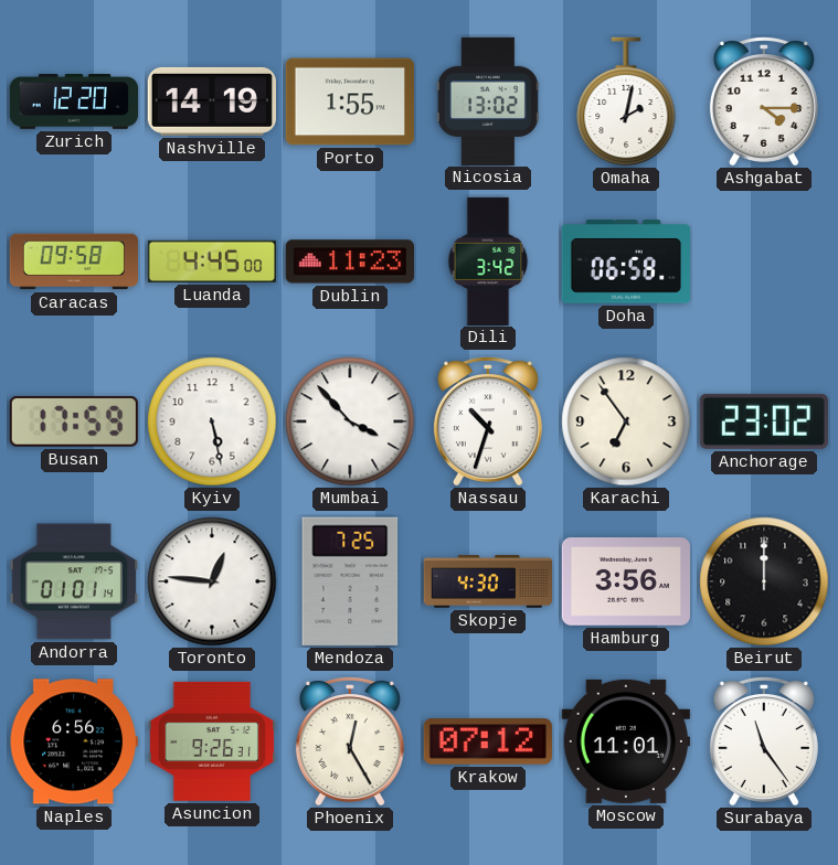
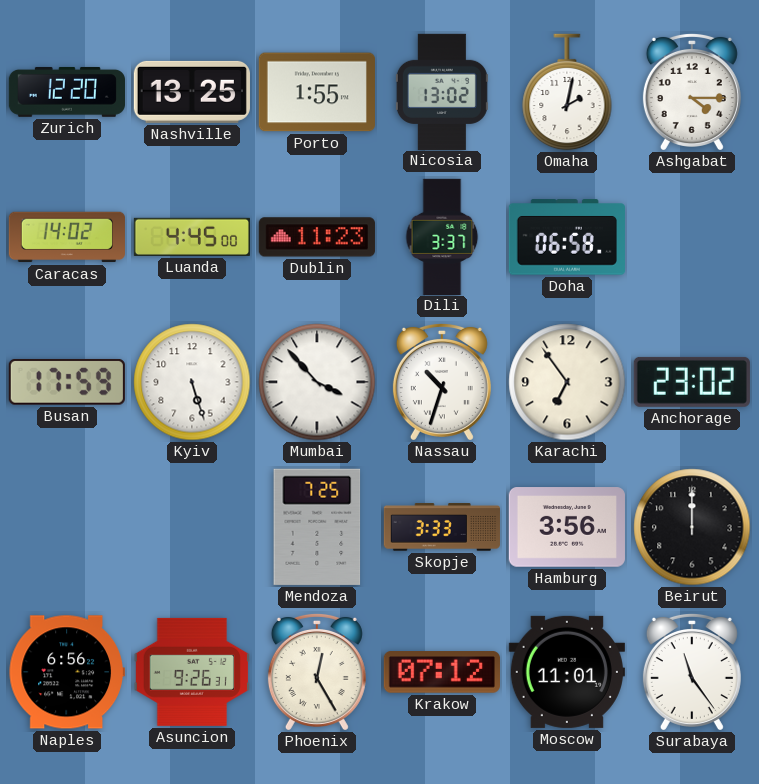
Nashville: 14:19 -> 13:25
Caracas: 09:58 -> 14:02
Dili: 3:42 -> 3:37
Kyiv: 5:28 -> 5:27
Andorra: 01:01 -> none
Toronto: 12:46 -> none
Skopje: 4:30 -> 3:33
